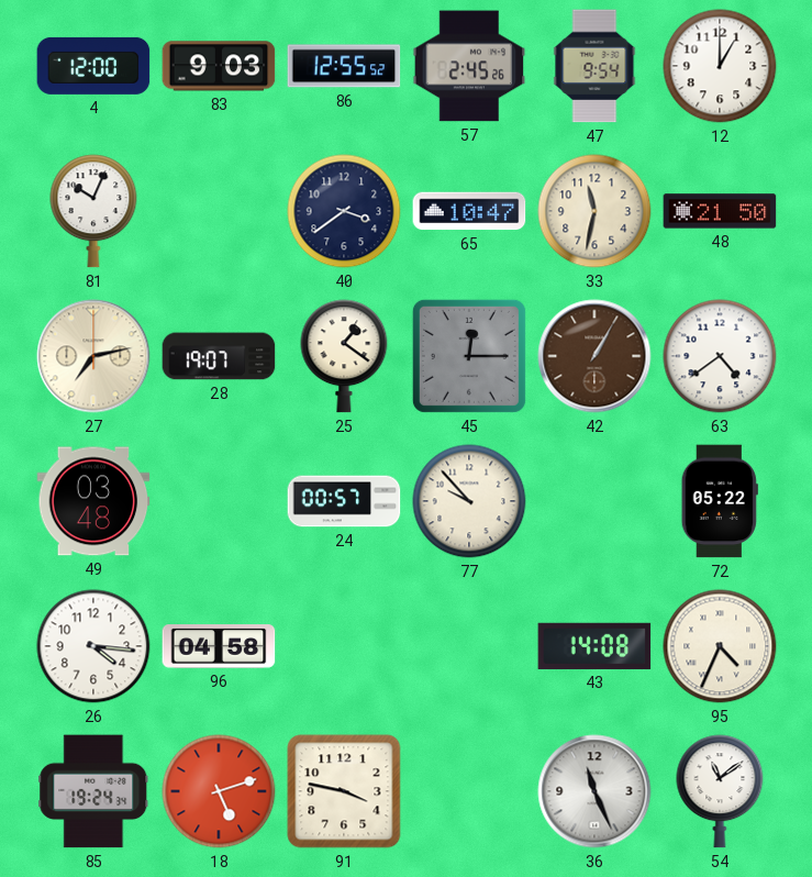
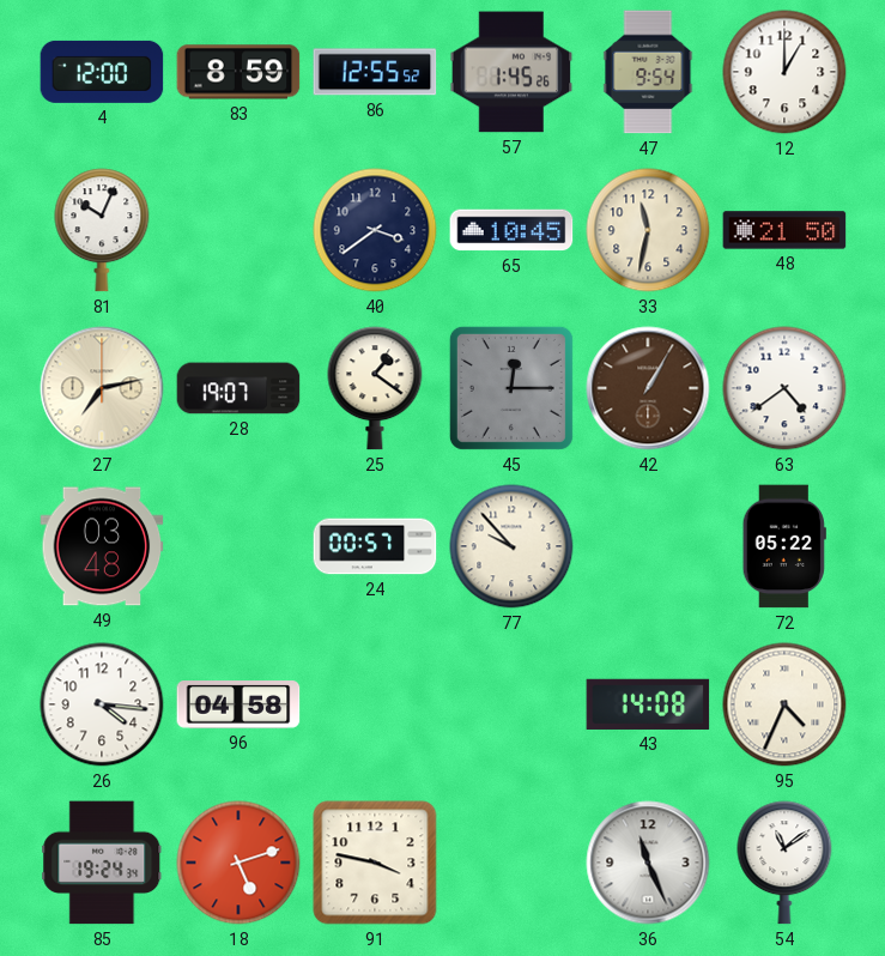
83: 9:03 -> 8:59
57: 2:45 -> 1:45
65: 10:47 -> 10:45
